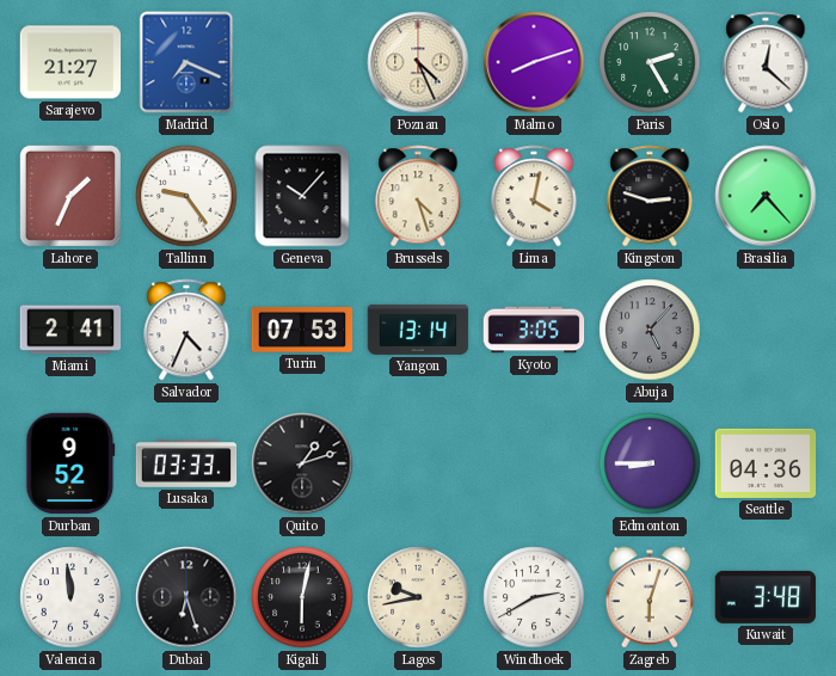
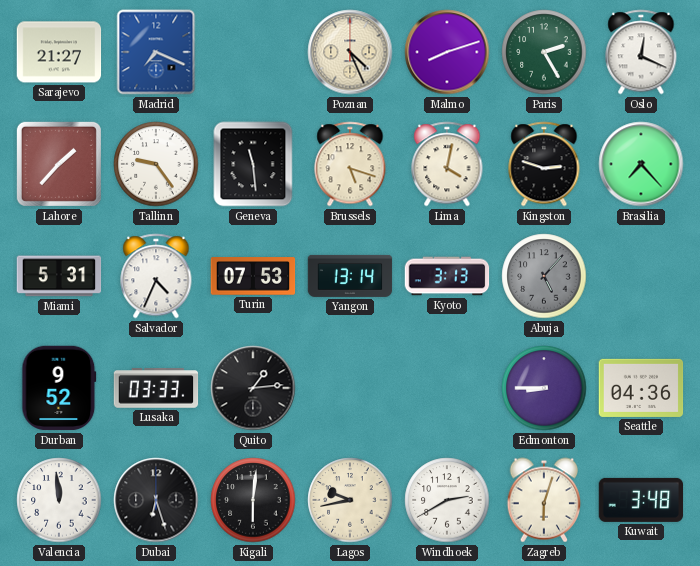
Oslo: 12:22 -> 12:19
Lahore: 1:34 -> 1:37
Geneva: 10:07 -> 11:29
Brussels: 4:27 -> 5:18
Miami: 2:41 -> 5:31
Kyoto: 3:05 -> 3:13
Quito: 1:12 -> 1:14
Kigali: 6:02 -> 6:01
